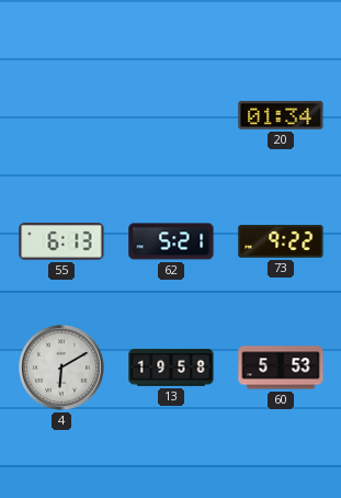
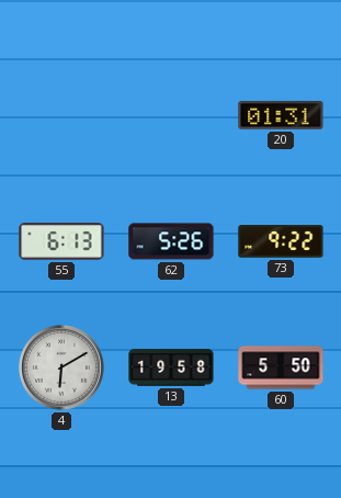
20: 01:34 -> 01:31
62: 5:21 -> 5:26
60: 5:53 -> 5:50
